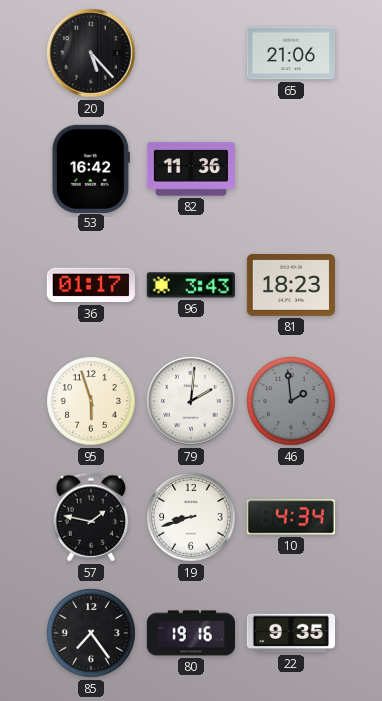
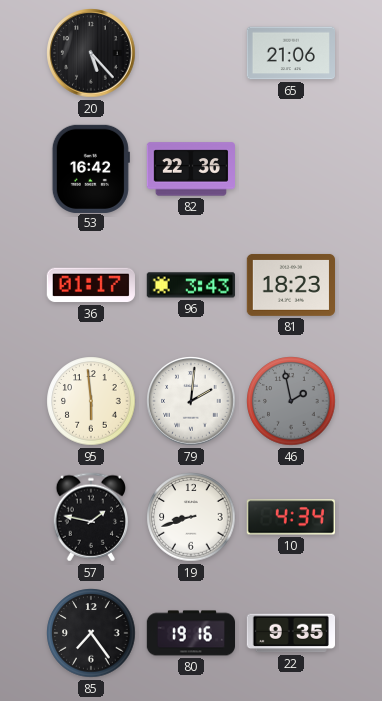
82: 11:36 -> 22:36
95: 5:57 -> 5:59
46: 1:59 -> 1:58
